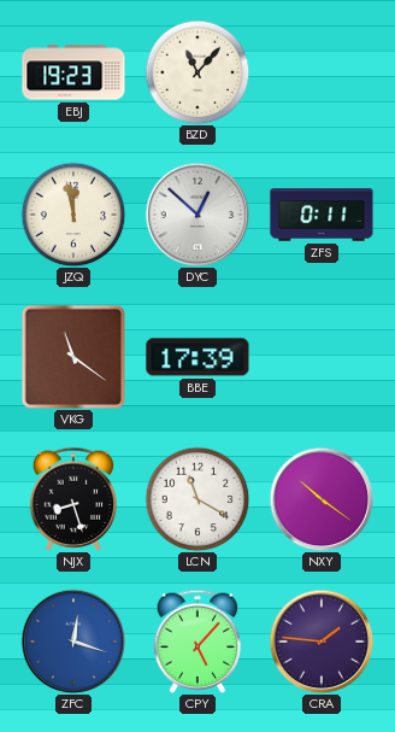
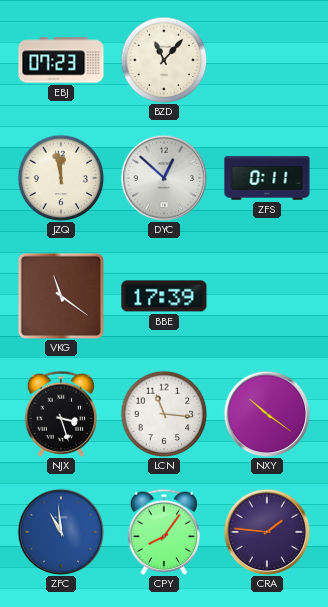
EBJ: 19:23 -> 07:23
NJX: 8:27 -> 3:27
LCN: 11:20 -> 11:16
ZFC: 12:18 -> 10:59
CPY: 5:07 -> 8:06
